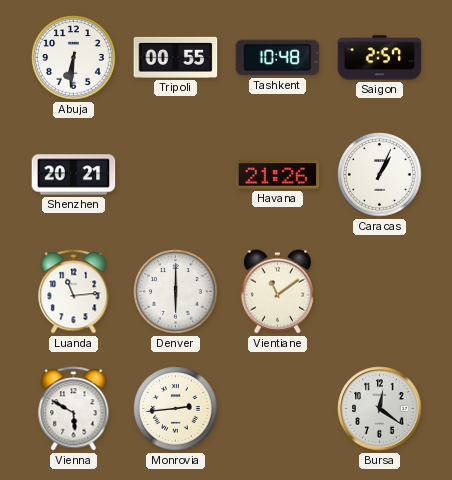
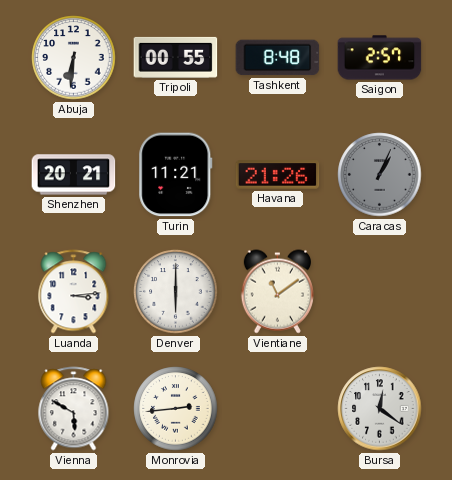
Tashkent: 10:48 -> 8:48
Turin: none -> 11:21
Caracas dial: white -> grey
Luanda: 11:14 -> 3:14
